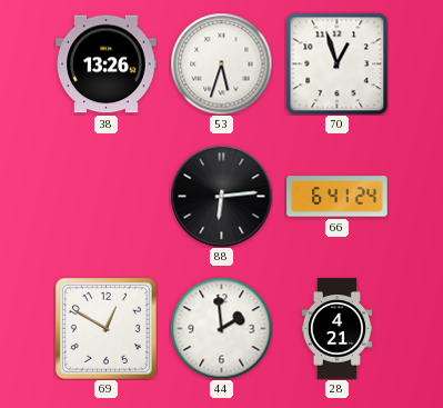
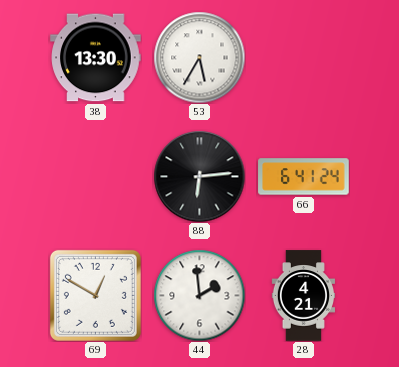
38: 13:26 -> 13:30
53: 5:33 -> 5:35
70: 12:57 -> none
